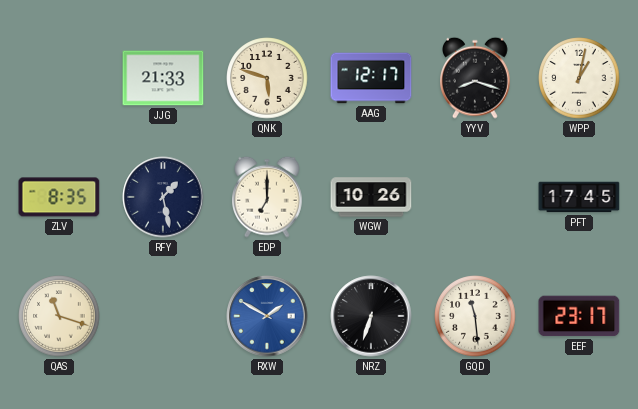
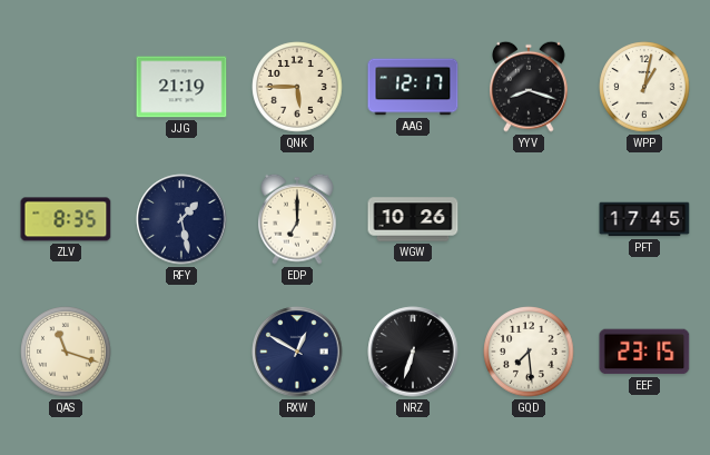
JJG: 21:33 -> 21:19
QNK: 5:48 -> 5:45
RXW: 1:50 -> 12:50
RXW dial: blue -> navy
GQD: 11:29 -> 7:29
EEF: 23:17 -> 23:15
